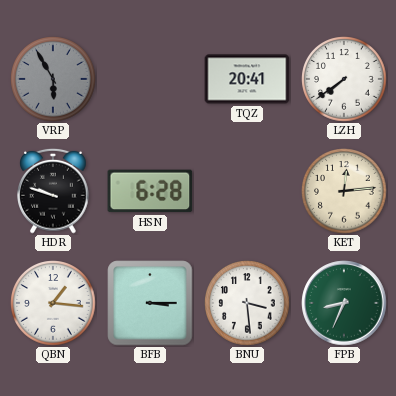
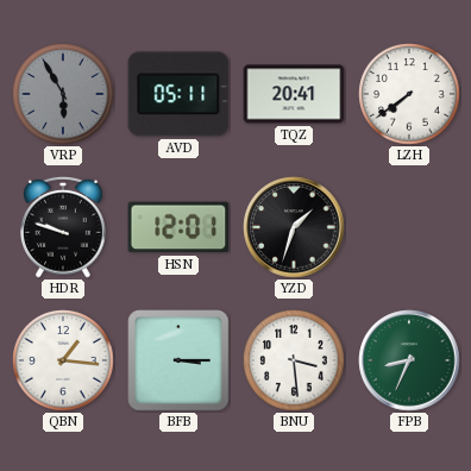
AVD: none -> 05:11
HSN: 6:28 -> 12:01
YZD: none -> 1:33
KET: 12:14 -> none
